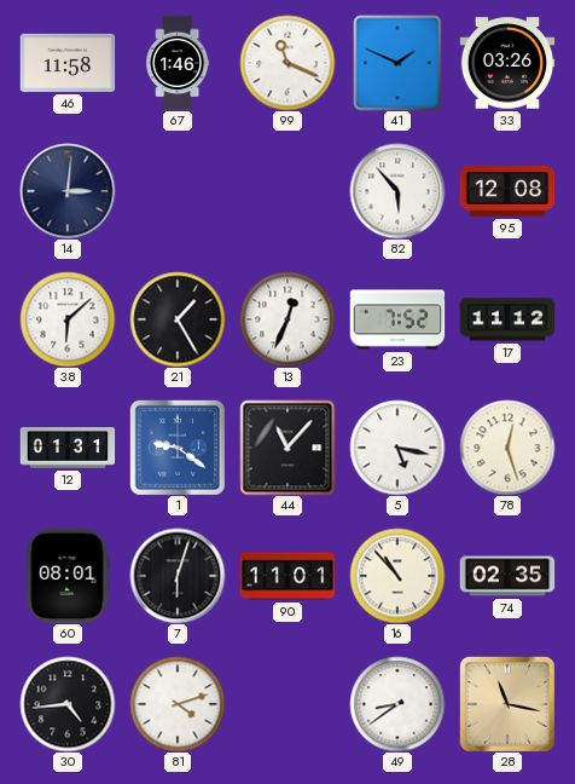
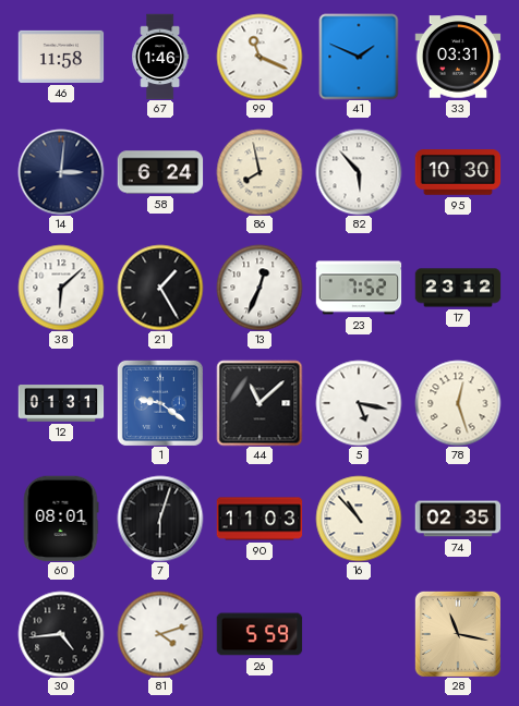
33: 03:26 -> 03:31
58: none -> 6:24
86: none -> 7:58
95: 12:08 -> 10:30
17: 11:12 -> 23:12
44: 11:07 -> 11:08
90: 11:01 -> 11:03
26: none -> 5:59
49: 8:39 -> none
